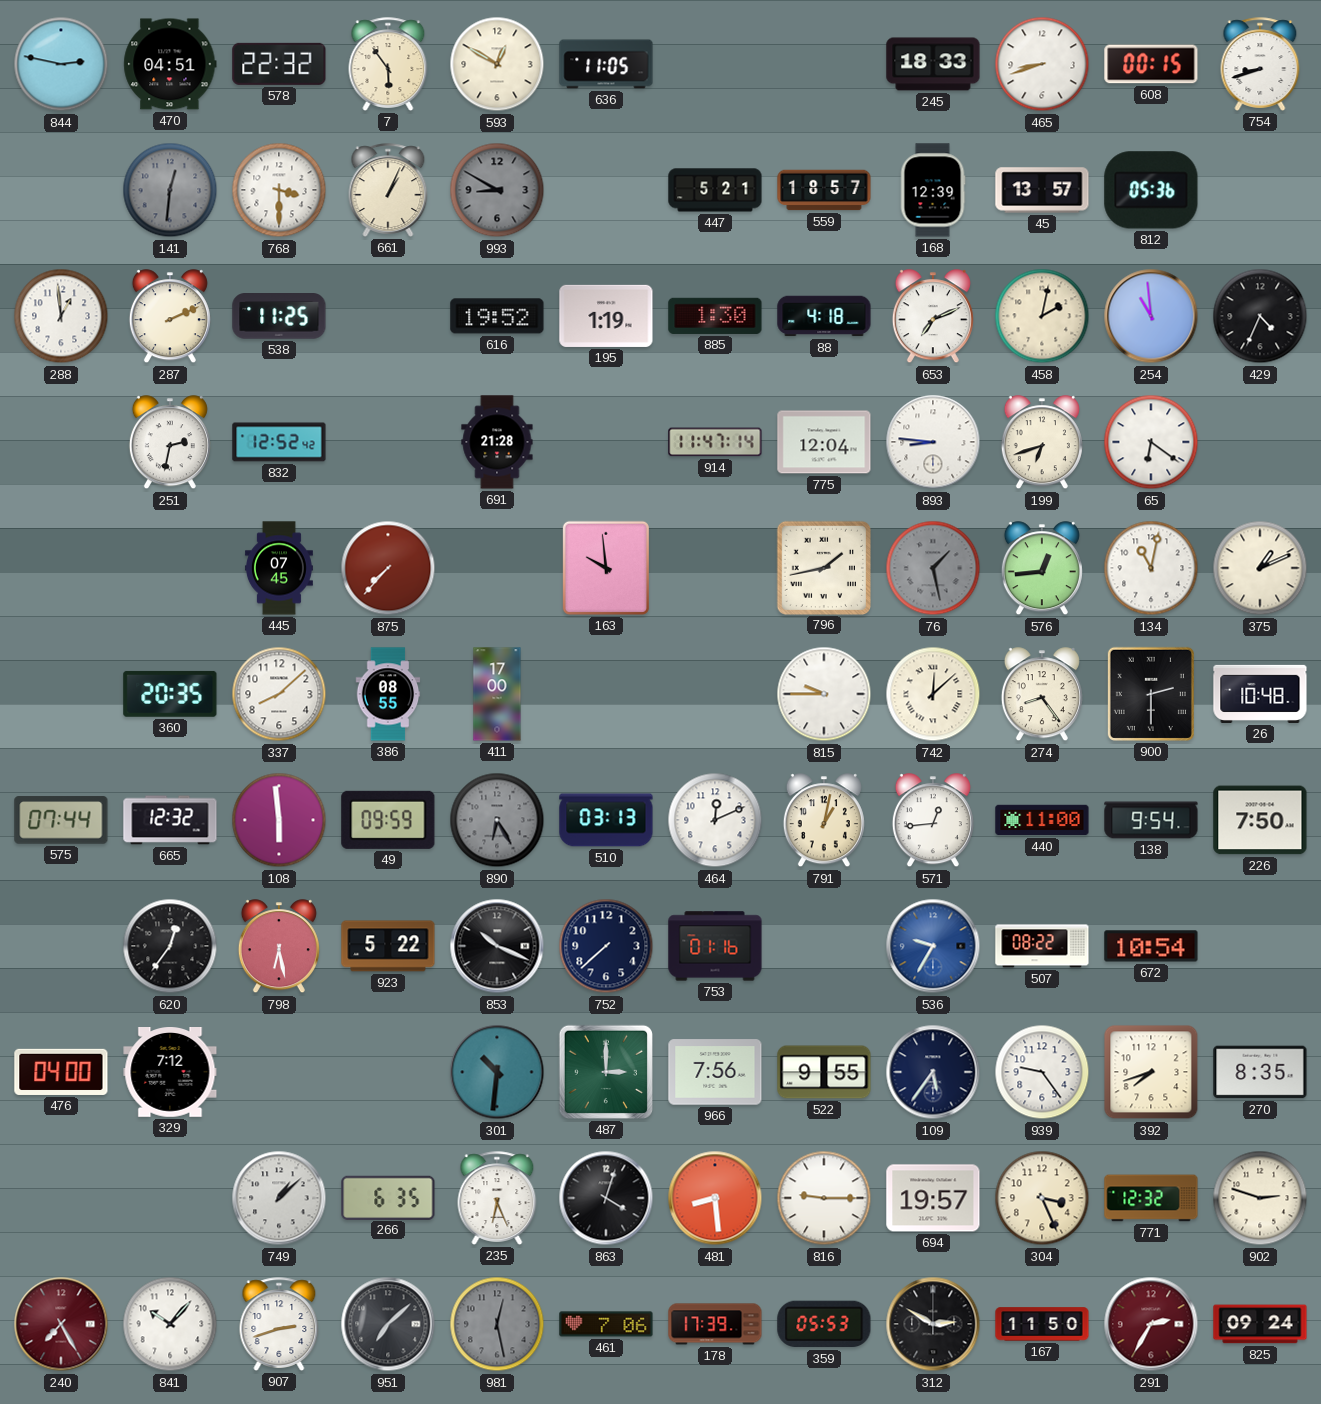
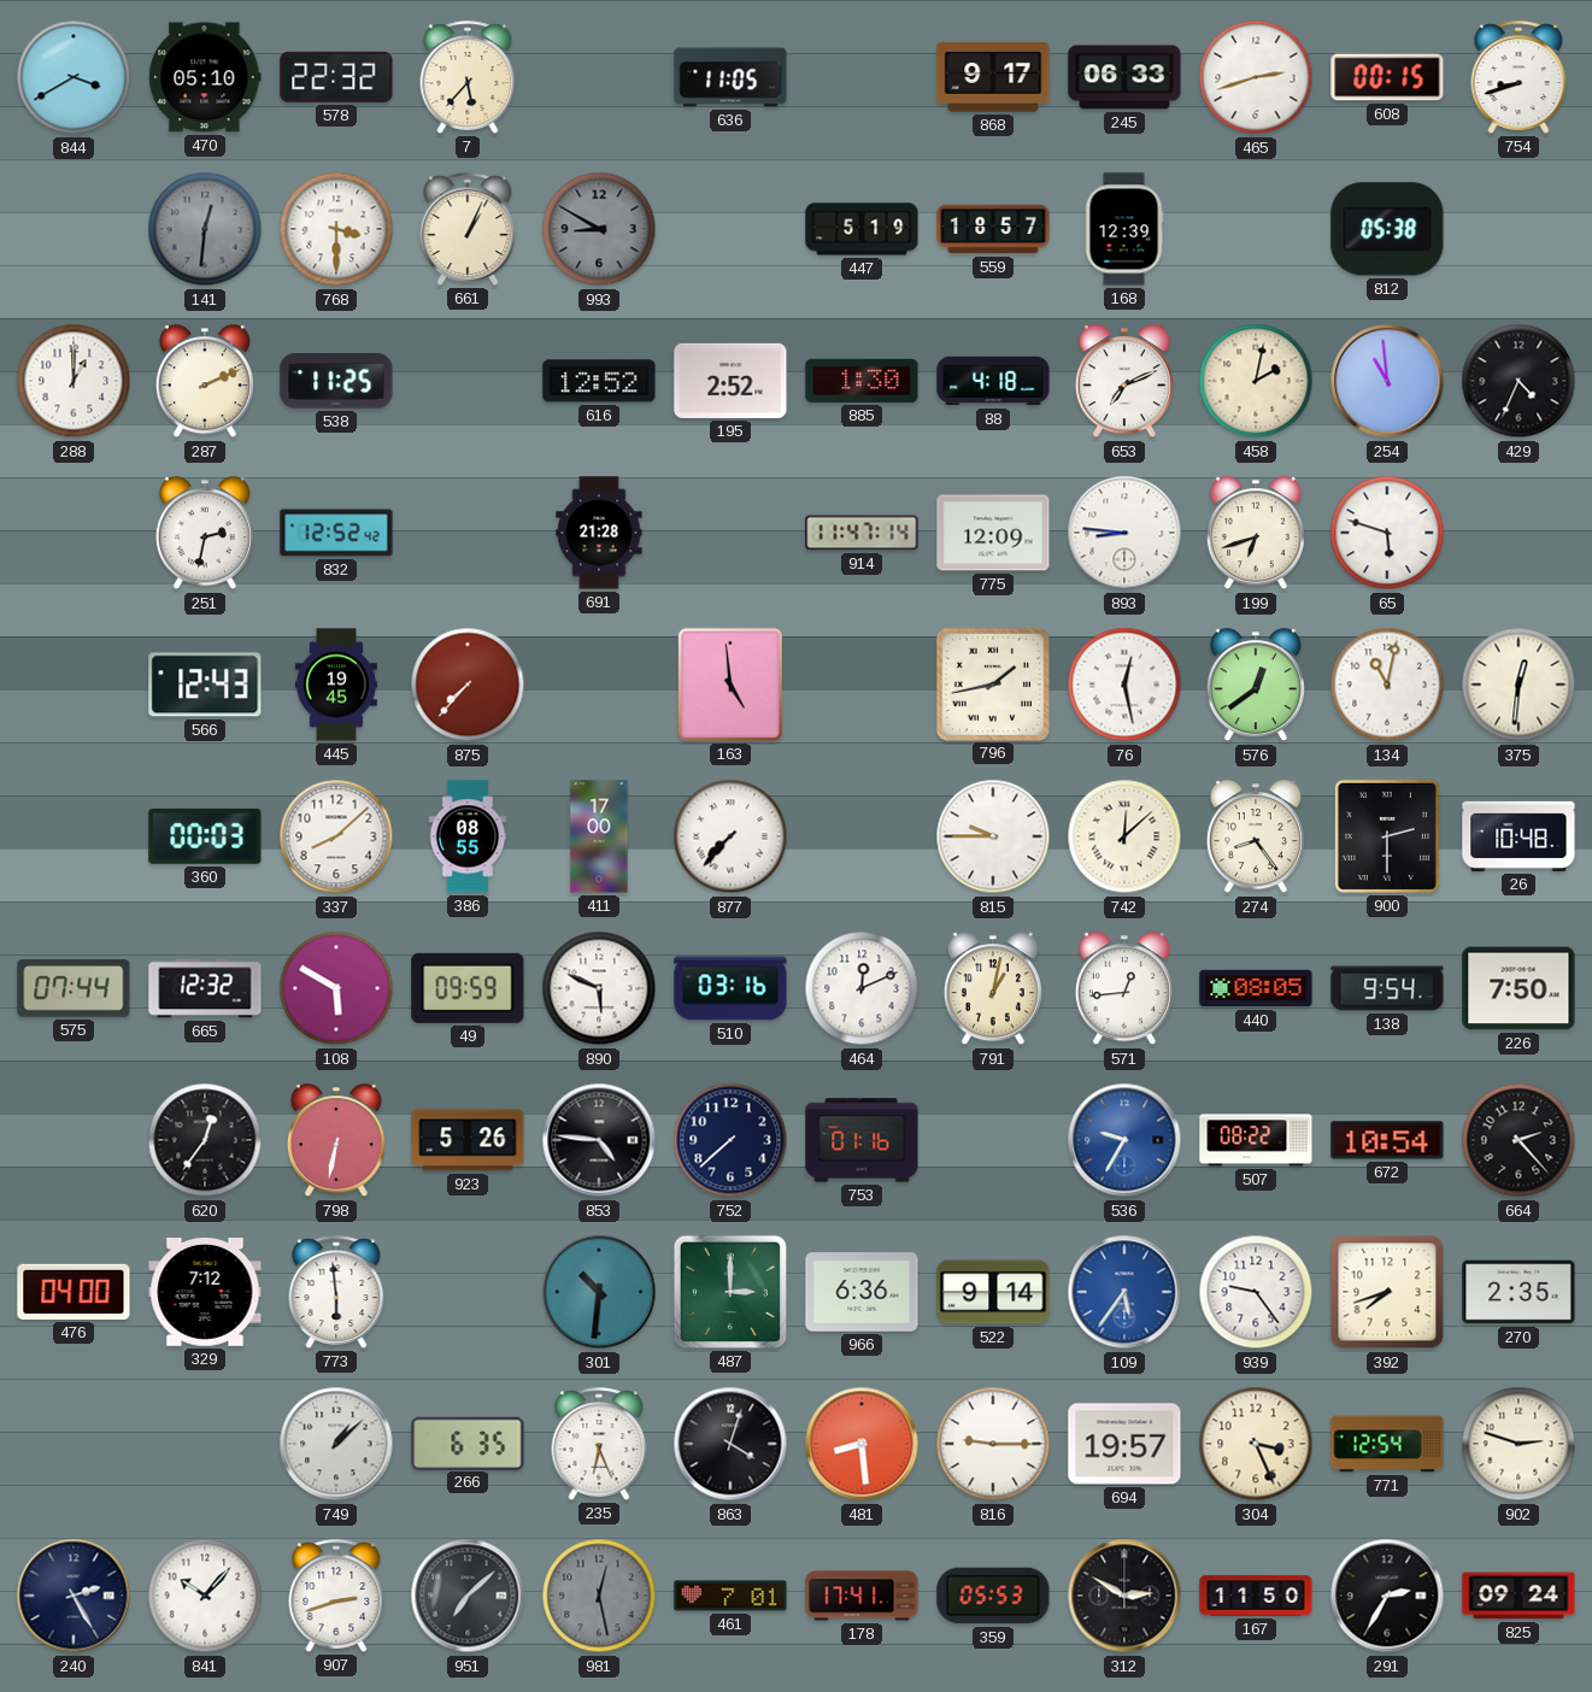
844: 2:47 -> 3:40
470: 04:51 -> 05:10
7: 5:54 -> 5:37
593: 12:50 -> none
868: none -> 9:17
245: 18:33 -> 06:33
465: 8:42 -> 2:42
447: 5:21 -> 5:19
45: 13:57 -> none
812: 05:36 -> 05:38
288: 12:59 -> 1:00
616: 19:52 -> 12:52
195: 1:19 -> 2:52
775: 12:04 -> 12:09
65: 6:21 -> 5:48
566: none -> 12:43
445: 07:45 -> 19:45
163: 9:59 -> 4:59
76: 1:28 -> 12:28
76 dial: grey -> white
576: 12:44 -> 12:39
375: 1:11 -> 12:31
360: 20:35 -> 00:03
877: none -> 7:37
108: 5:59 -> 5:50
890: 6:25 -> 5:49
890 dial: grey -> white
510: 03:13 -> 03:16
440: 11:00 -> 08:05
798: 6:28 -> 6:32
923: 5:22 -> 5:26
853: 10:19 -> 4:46
664: none -> 2:23
773: none -> 5:59
966: 7:56 -> 6:36
522: 9:55 -> 9:14
109 dial: navy -> blue
270: 8:35 -> 2:35
771: 12:32 -> 12:54
240: 7:25 -> 2:25
240 dial: burgundy -> navy
461: 7:06 -> 7:01
178: 17:39 -> 17:41
291 dial: burgundy -> black
